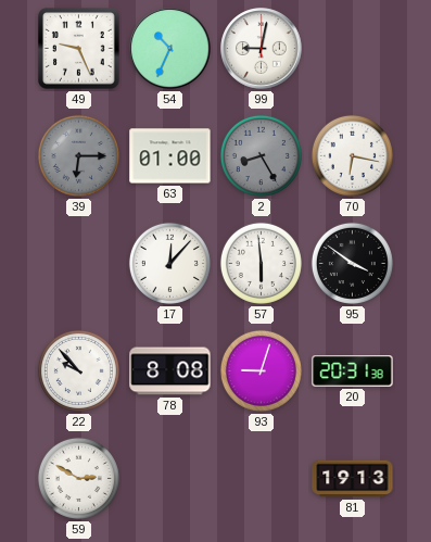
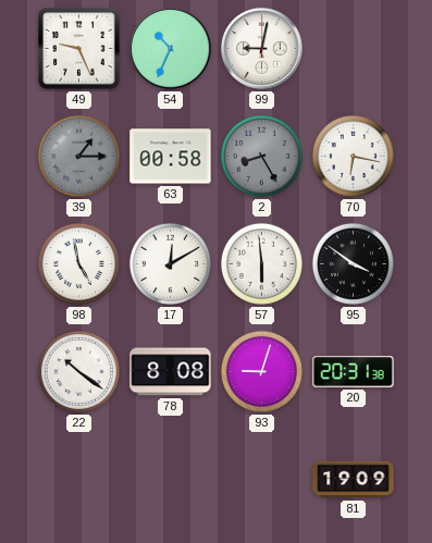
39: 6:15 -> 1:15
63: 01:00 -> 00:58
98: none -> 4:58
17: 12:07 -> 12:10
22: 9:53 -> 10:21
59: 2:50 -> none
81: 19:13 -> 19:09
